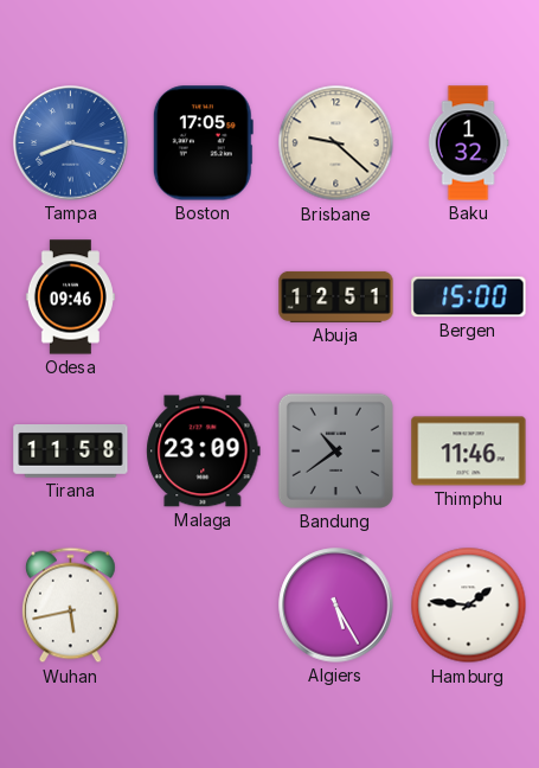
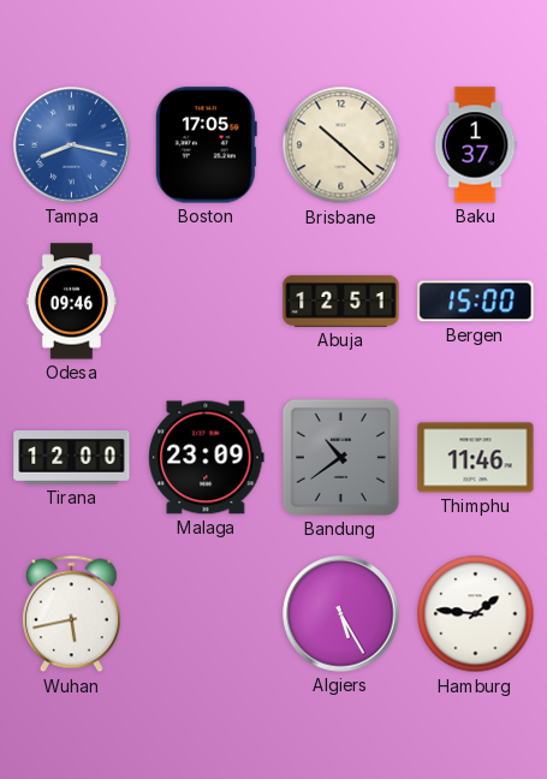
Brisbane: 9:22 -> 10:22
Baku: 1:32 -> 1:37
Tirana: 11:58 -> 12:00
